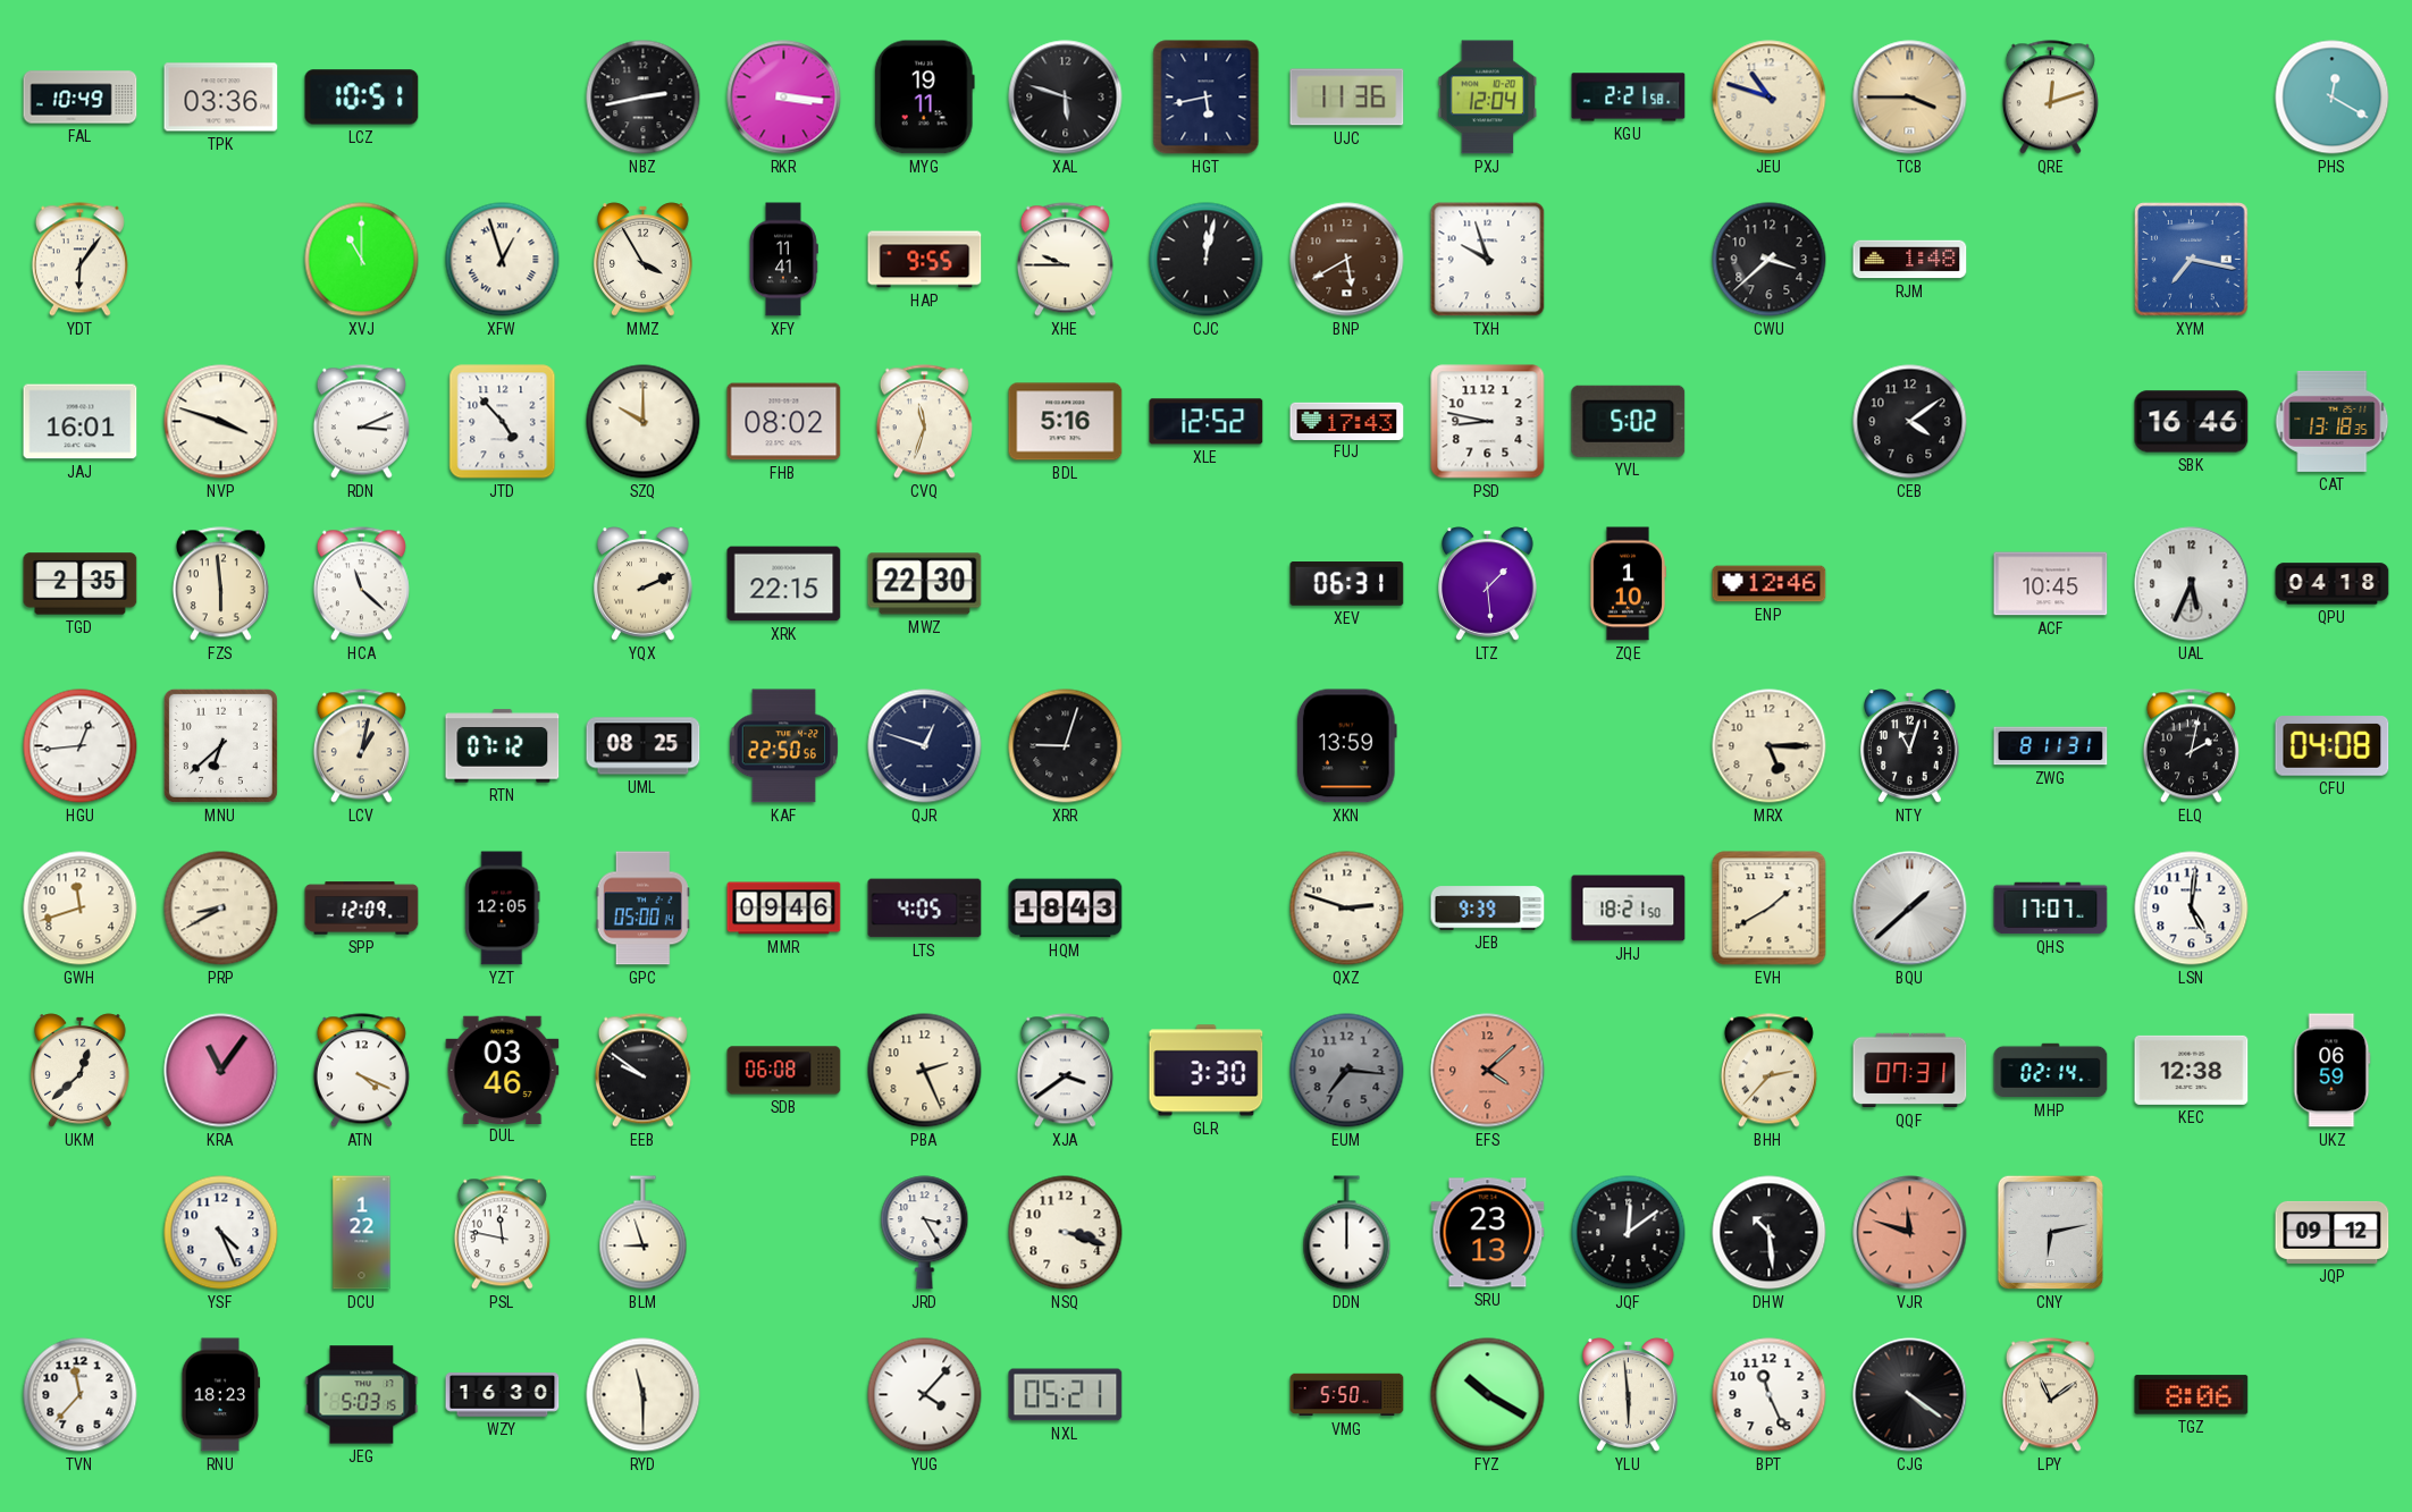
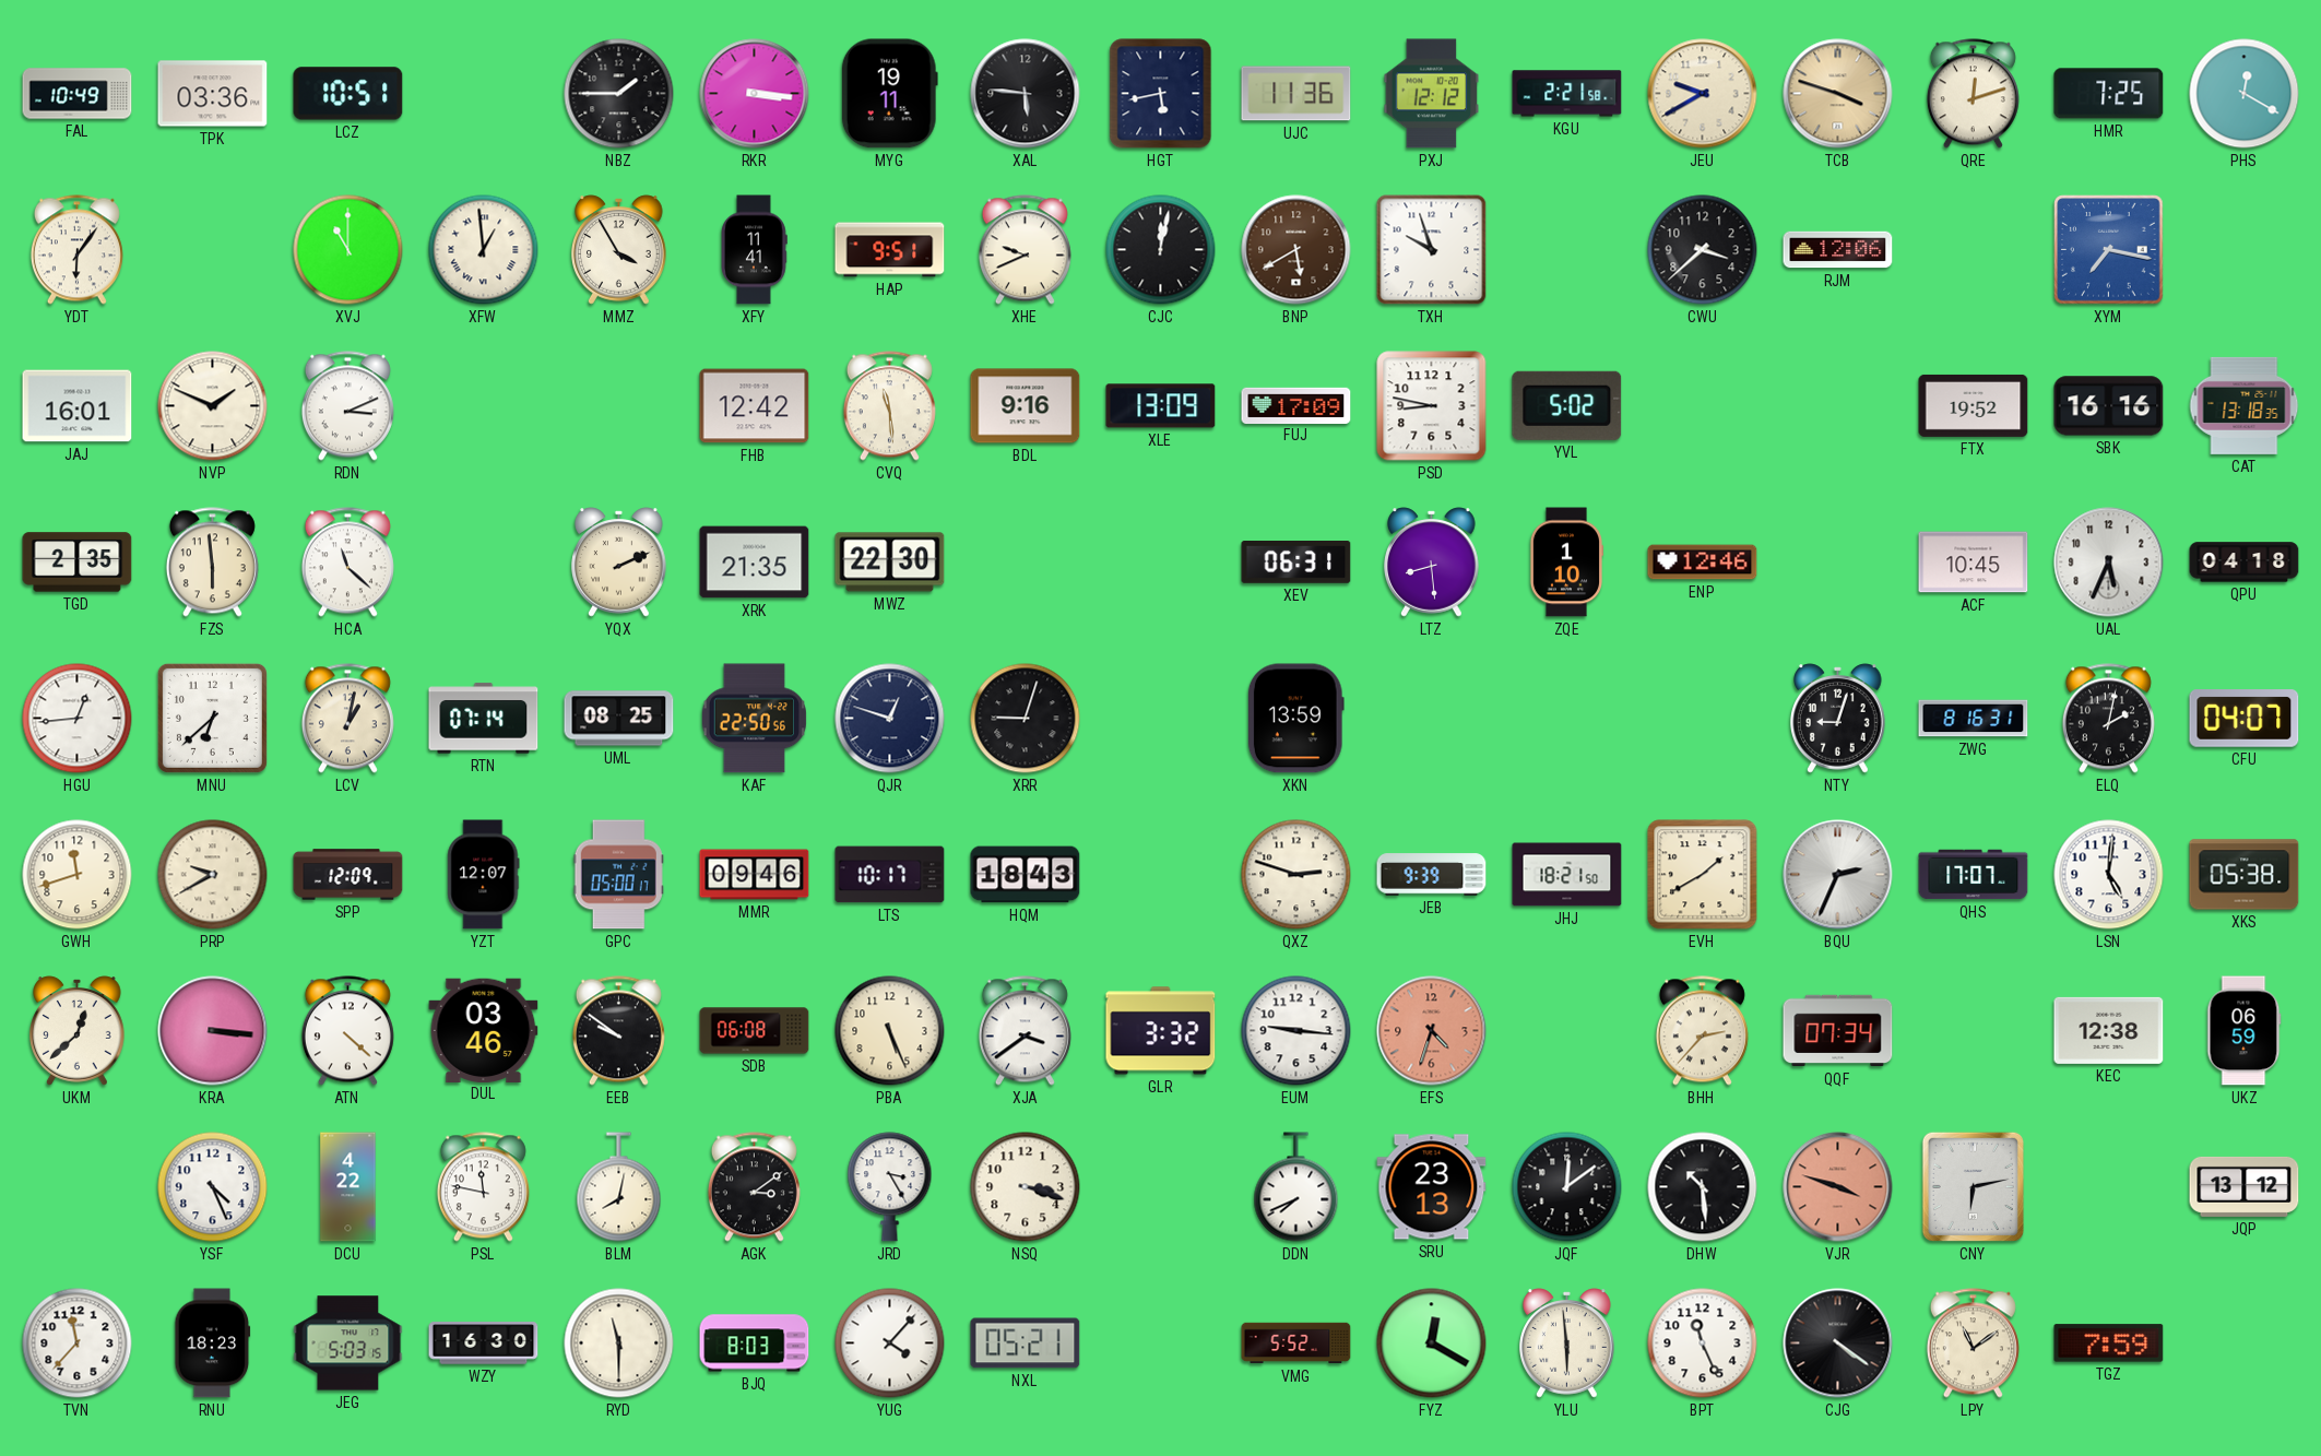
NBZ: 2:43 -> 1:45
XAL: 5:48 -> 5:46
PXJ: 12:04 -> 12:12
JEU: 10:48 -> 9:40
TCB: 3:45 -> 3:48
HMR: none -> 7:25
XFW: 12:57 -> 12:59
HAP: 9:55 -> 9:51
XHE: 9:45 -> 9:41
RJM: 1:48 -> 12:06
NVP: 3:48 -> 1:49
JTD: 4:53 -> none
SZQ: 10:00 -> none
FHB: 08:02 -> 12:42
CVQ: 11:33 -> 11:29
BDL: 5:16 -> 9:16
XLE: 12:52 -> 13:09
FUJ: 17:43 -> 17:09
CEB: 4:09 -> none
FTX: none -> 19:52
SBK: 16:46 -> 16:16
XRK: 22:15 -> 21:35
LTZ: 1:29 -> 8:29
RTN: 07:12 -> 07:14
MRX: 5:15 -> none
NTY: 11:03 -> 9:03
ZWG: 8:11 -> 8:16
CFU: 04:08 -> 04:07
PRP: 8:40 -> 9:40
YZT: 12:05 -> 12:07
GPC: 05:00:14 -> 05:00:17
LTS: 4:05 -> 10:17
BQU: 1:38 -> 2:34
XKS: none -> 05:38
KRA: 11:06 -> 3:16
ATN: 4:19 -> 4:22
PBA: 2:26 -> 5:26
GLR: 3:30 -> 3:32
EUM: 7:16 -> 9:16
EUM dial: grey -> white
EFS: 4:08 -> 4:33
QQF: 07:31 -> 07:34
MHP: 02:14 -> none
DCU: 1:22 -> 4:22
BLM: 8:57 -> 8:02
AGK: none -> 3:09
DDN: 12:00 -> 7:41
VJR: 11:48 -> 3:48
JQP: 09:12 -> 13:12
BJQ: none -> 8:03
VMG: 5:50 -> 5:52
FYZ: 10:20 -> 12:20
TGZ: 8:06 -> 7:59
